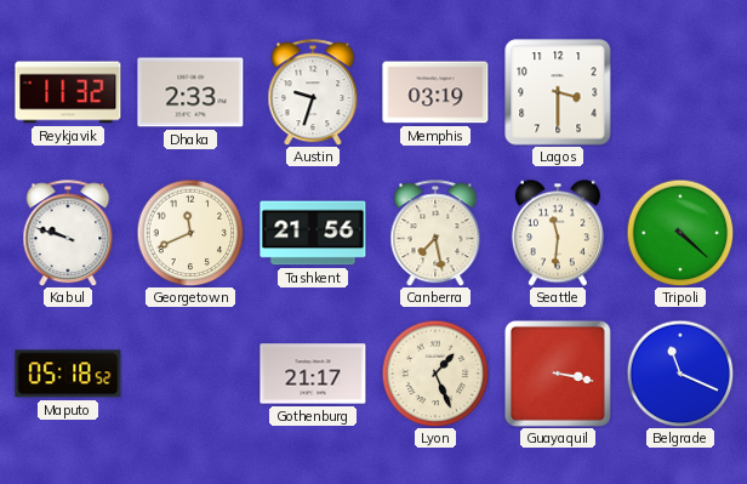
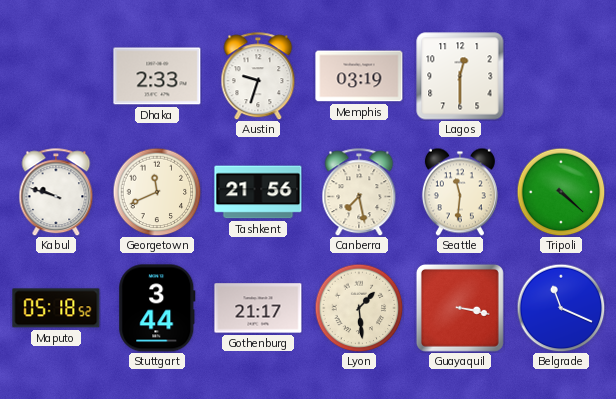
Reykjavik: 11:32 -> none
Lagos: 3:30 -> 12:30
Stuttgart: none -> 3:44
Lyon: 1:26 -> 1:29
